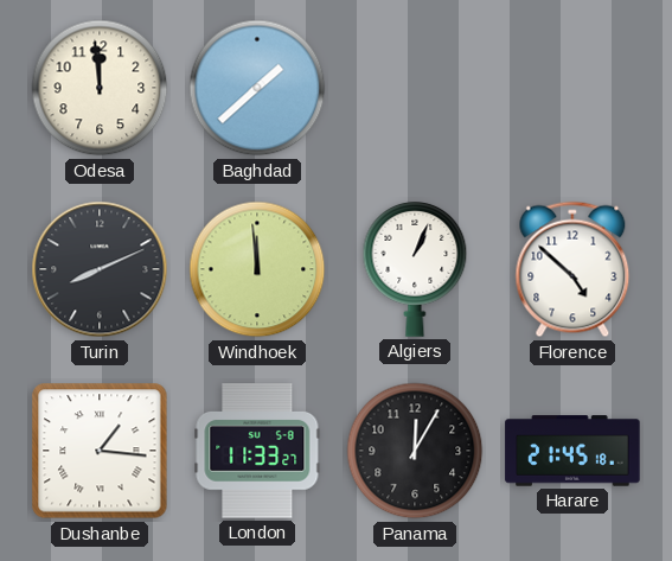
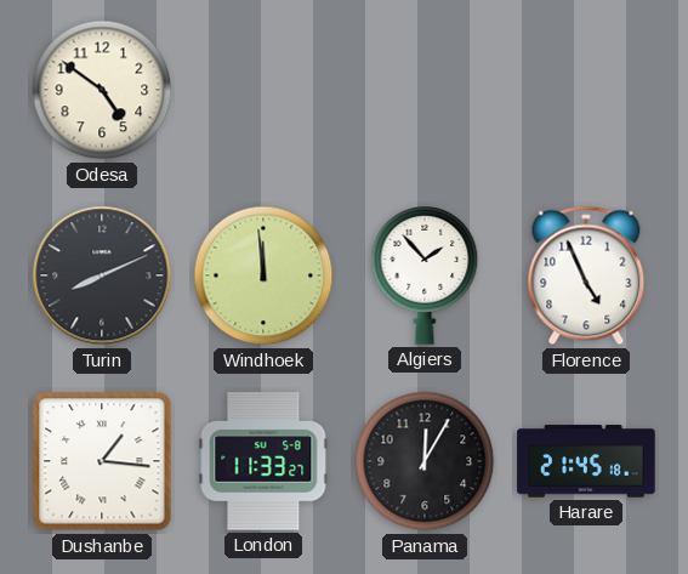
Odesa: 11:59 -> 4:51
Baghdad: 1:38 -> none
Algiers: 1:04 -> 1:53
Florence: 4:52 -> 4:56
